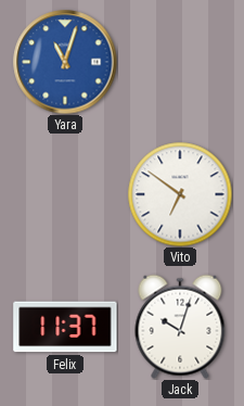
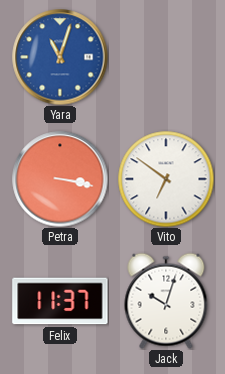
Petra: none -> 3:17
